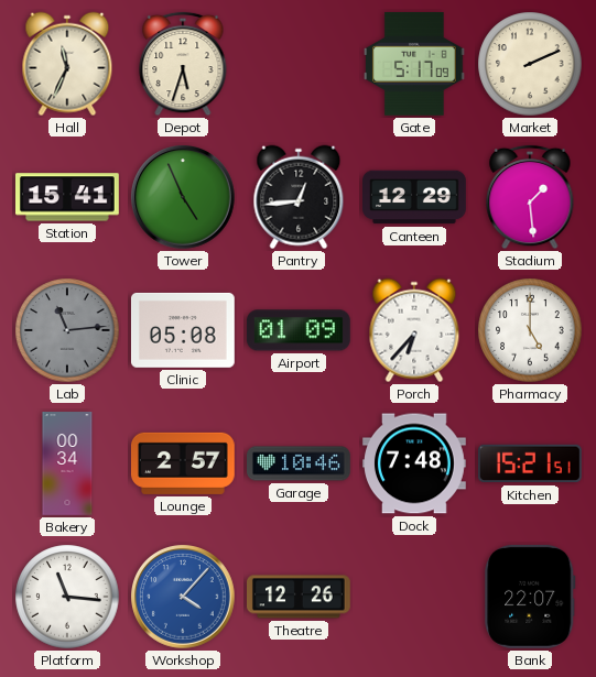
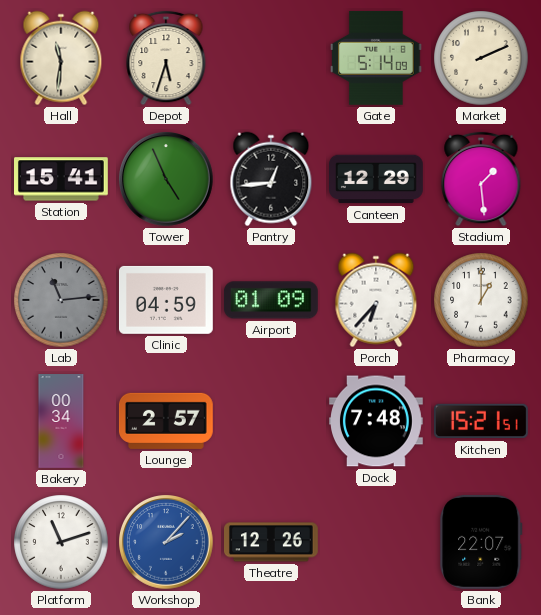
Hall: 11:34 -> 11:31
Gate: 5:17 -> 5:14
Clinic: 05:08 -> 04:59
Pharmacy: 5:00 -> 1:00
Garage: 10:46 -> none
Platform: 11:16 -> 11:12
Workshop: 4:07 -> 2:07
